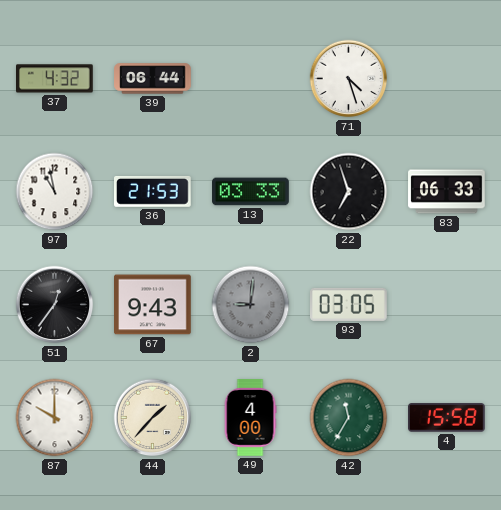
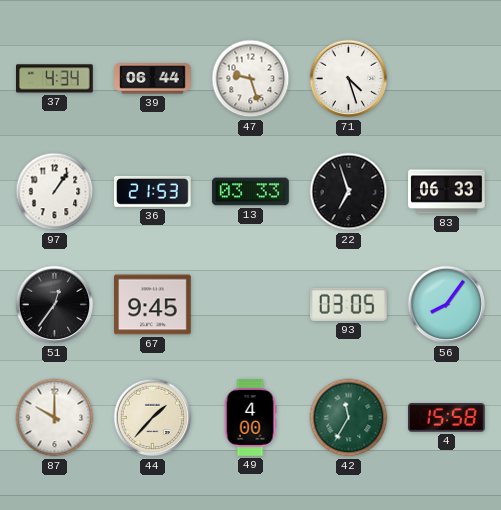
37: 4:32 -> 4:34
47: none -> 9:27
97: 10:58 -> 1:06
67: 9:43 -> 9:45
2: 9:01 -> none
56: none -> 8:06
